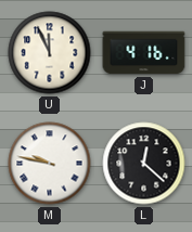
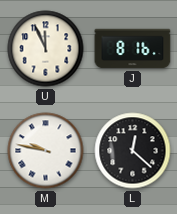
J: 4:16 -> 8:16
